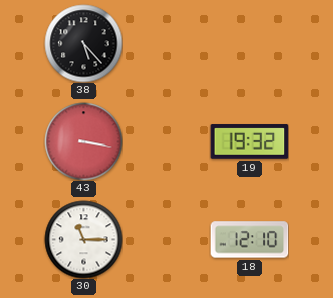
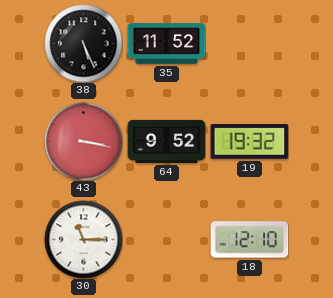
38: 5:23 -> 5:26
35: none -> 11:52
64: none -> 9:52
